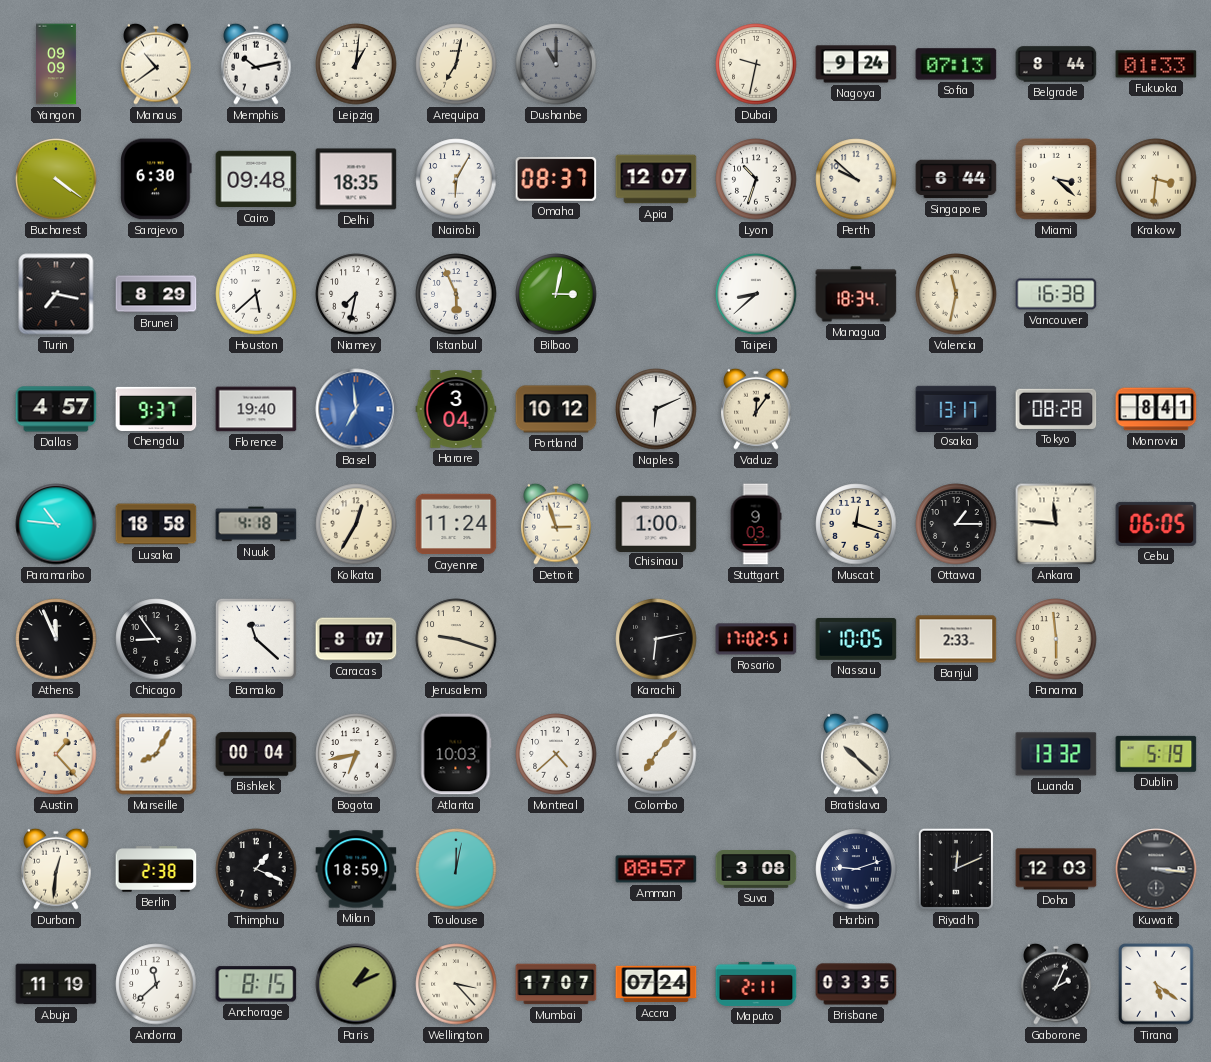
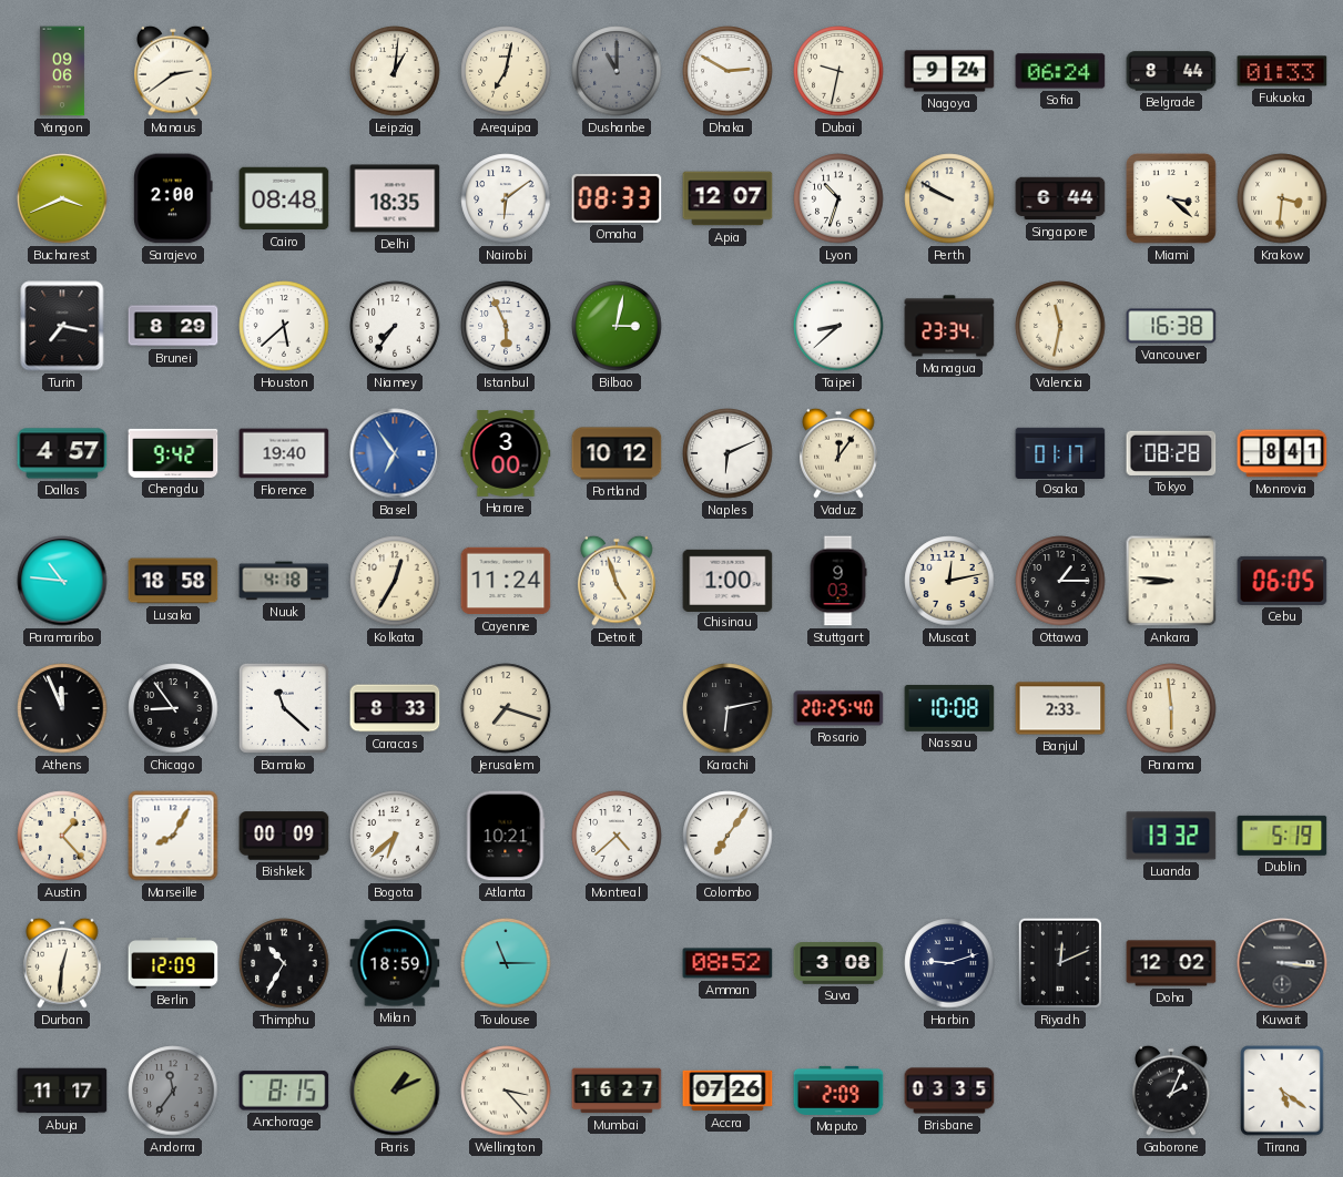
Yangon: 09:09 -> 09:06
Manaus: 10:39 -> 2:39
Memphis: 10:13 -> none
Dhaka: none -> 2:50
Sofia: 07:13 -> 06:24
Bucharest: 4:21 -> 3:41
Sarajevo: 6:30 -> 2:00
Cairo: 09:48 -> 08:48
Nairobi: 6:05 -> 6:09
Omaha: 08:37 -> 08:33
Perth: 9:52 -> 9:50
Niamey: 7:32 -> 7:36
Managua: 18:34 -> 23:34
Chengdu: 9:37 -> 9:42
Basel: 6:59 -> 6:54
Harare: 3:04 -> 3:00
Osaka: 13:17 -> 01:17
Detroit: 2:57 -> 4:57
Muscat: 12:18 -> 12:13
Ankara: 11:46 -> 8:46
Caracas: 8:07 -> 8:33
Jerusalem: 9:18 -> 7:18
Rosario: 17:02 -> 20:25
Nassau: 10:05 -> 10:08
Bishkek: 00:04 -> 00:09
Bogota: 6:43 -> 6:38
Atlanta: 10:03 -> 10:21
Colombo: 7:07 -> 7:06
Bratislava: 10:22 -> none
Berlin: 2:38 -> 12:09
Thimphu: 1:19 -> 10:35
Toulouse: 12:02 -> 11:15
Amman: 08:57 -> 08:52
Doha: 12:03 -> 12:02
Abuja: 11:19 -> 11:17
Andorra: 11:38 -> 11:36
Andorra dial: white -> grey
Mumbai: 17:07 -> 16:27
Accra: 07:24 -> 07:26
Maputo: 2:11 -> 2:09
